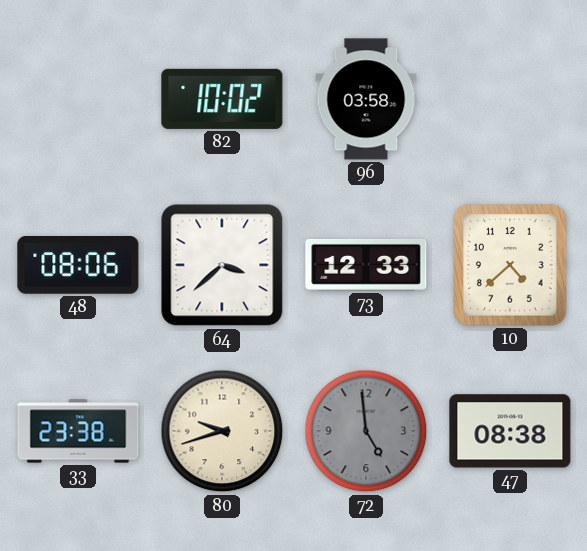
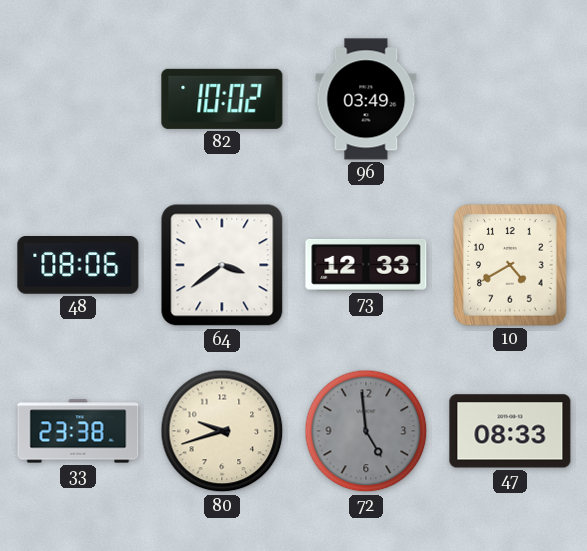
96: 03:58 -> 03:49
64: 3:38 -> 3:39
10: 4:38 -> 4:40
47: 08:38 -> 08:33
